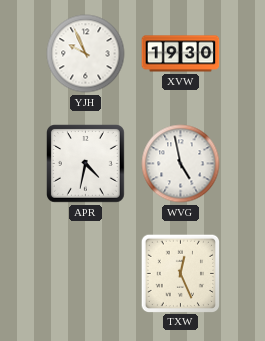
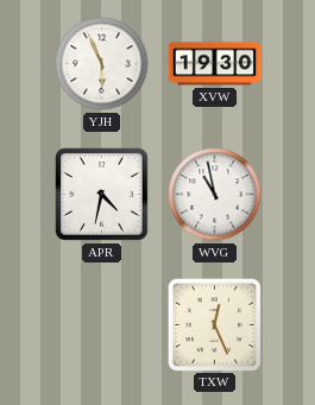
YJH: 9:56 -> 5:56
WVG: 4:58 -> 10:58
